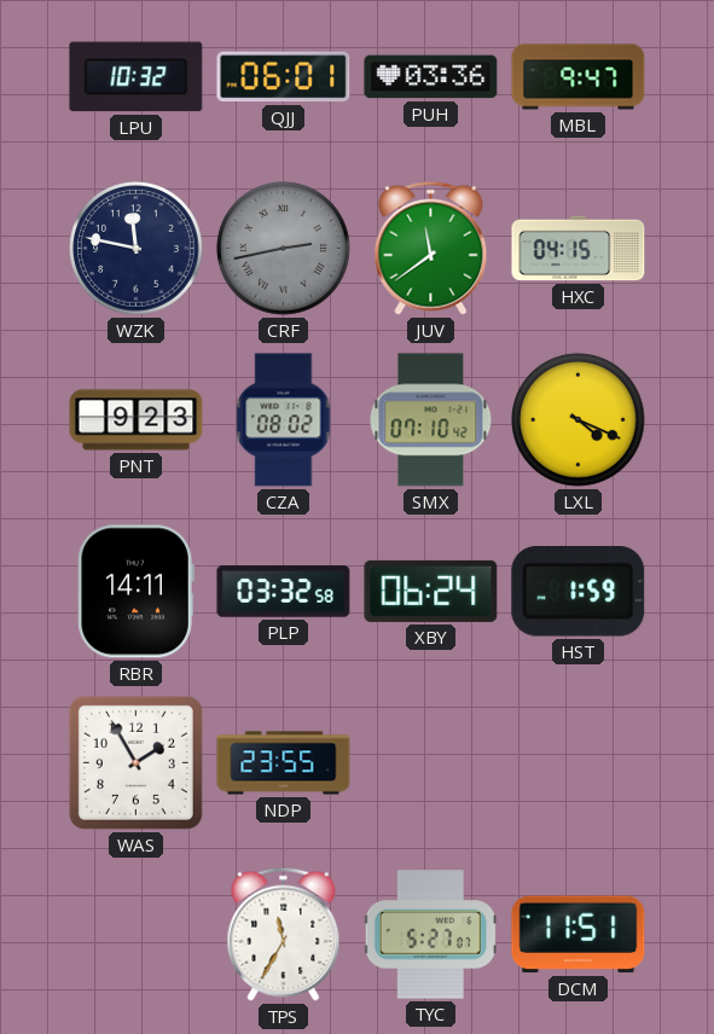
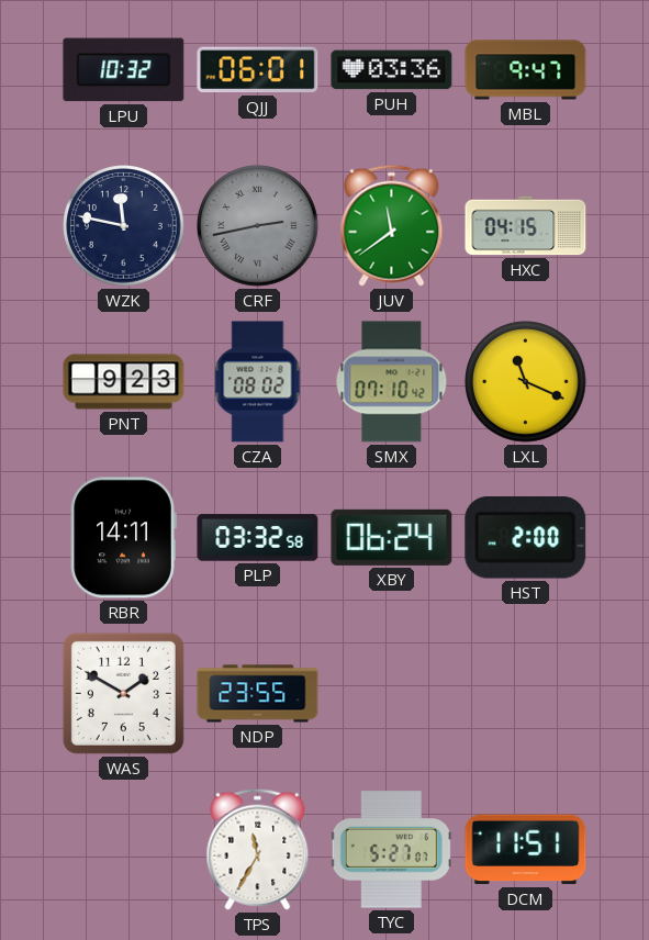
LXL: 4:19 -> 11:19
HST: 1:59 -> 2:00
WAS: 1:55 -> 1:50
